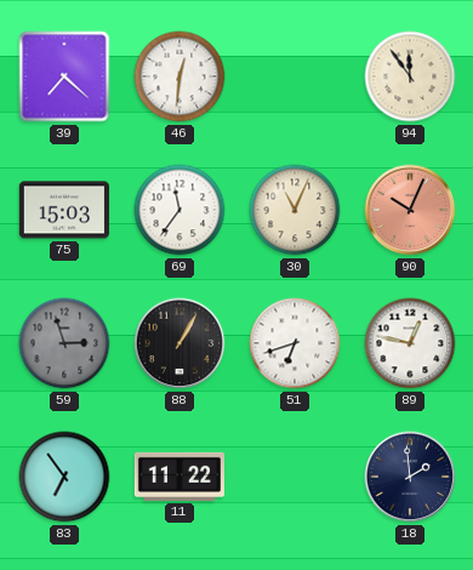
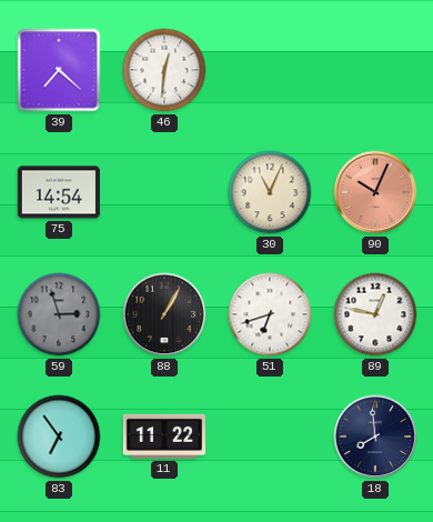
94: 11:54 -> none
75: 15:03 -> 14:54
69: 11:36 -> none
18: 1:59 -> 7:59
